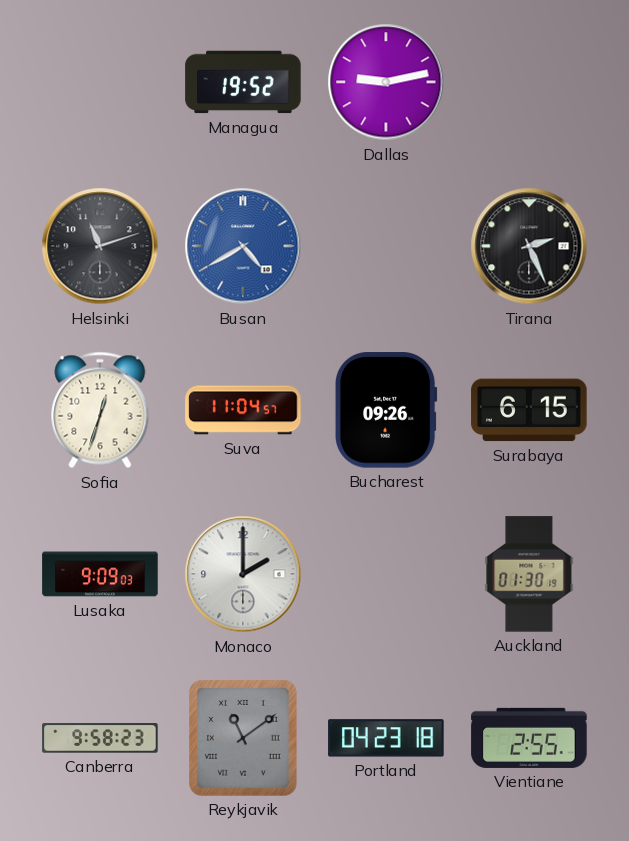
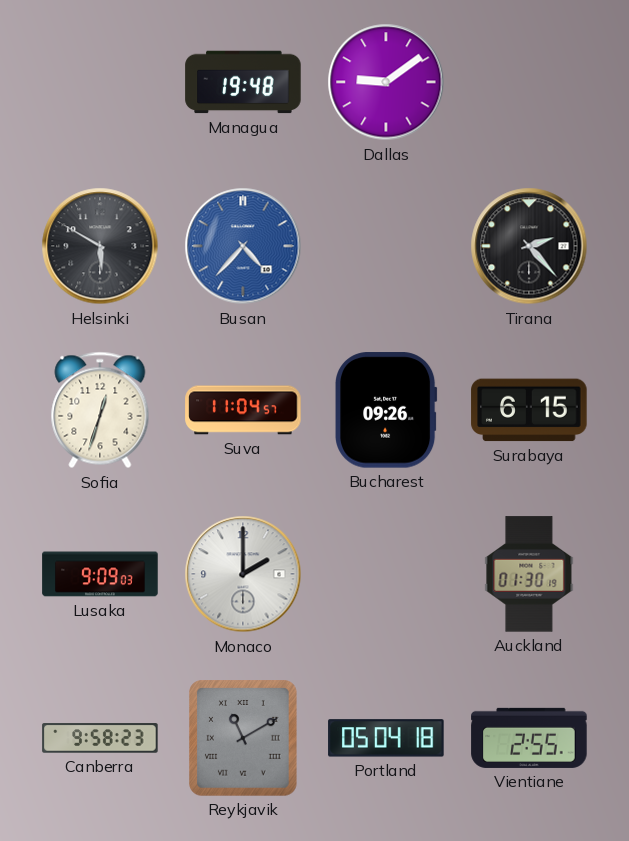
Managua: 19:52 -> 19:48
Dallas: 9:13 -> 9:09
Helsinki: 11:12 -> 5:50
Busan: 4:40 -> 4:37
Tirana: 2:26 -> 2:23
Reykjavik: 11:09 -> 11:10
Portland: 04:23 -> 05:04
